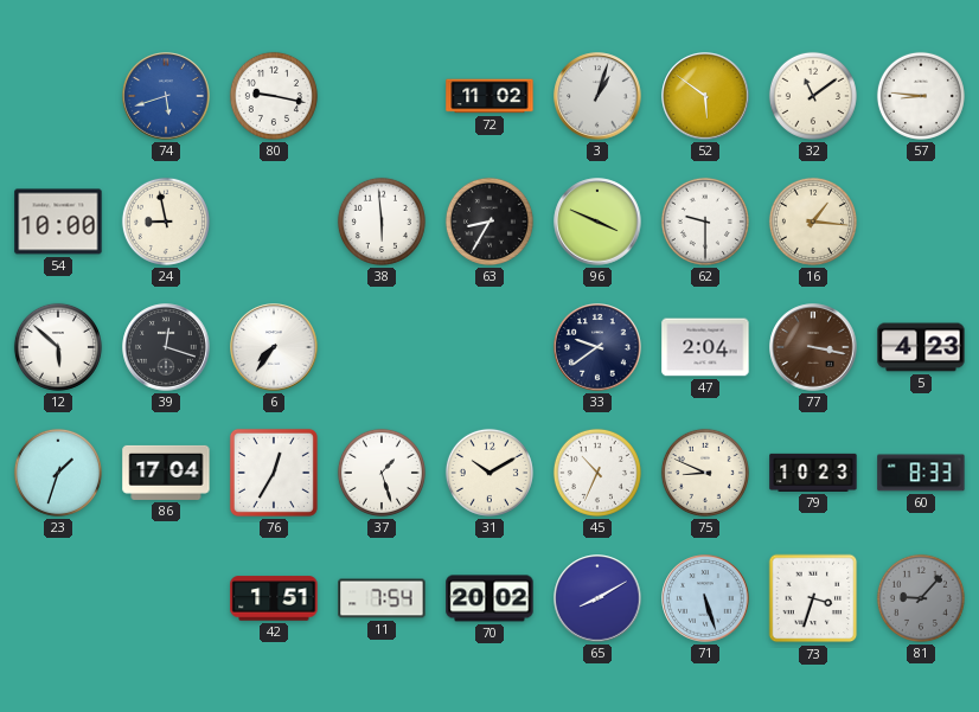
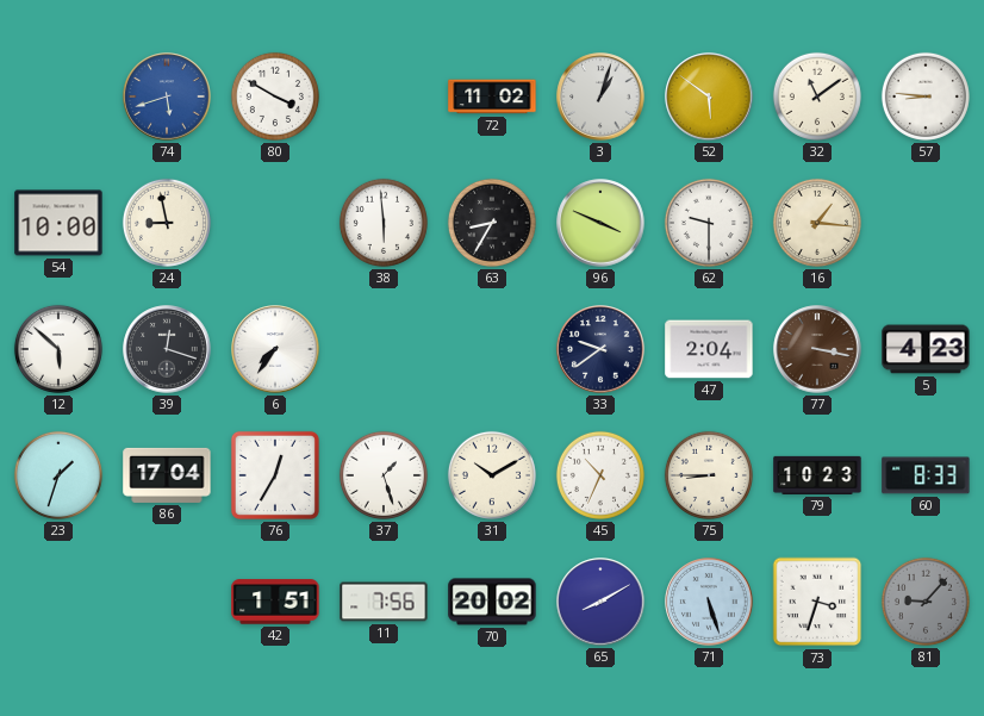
80: 9:17 -> 3:50
75: 8:49 -> 8:45
11: 7:54 -> 7:56
